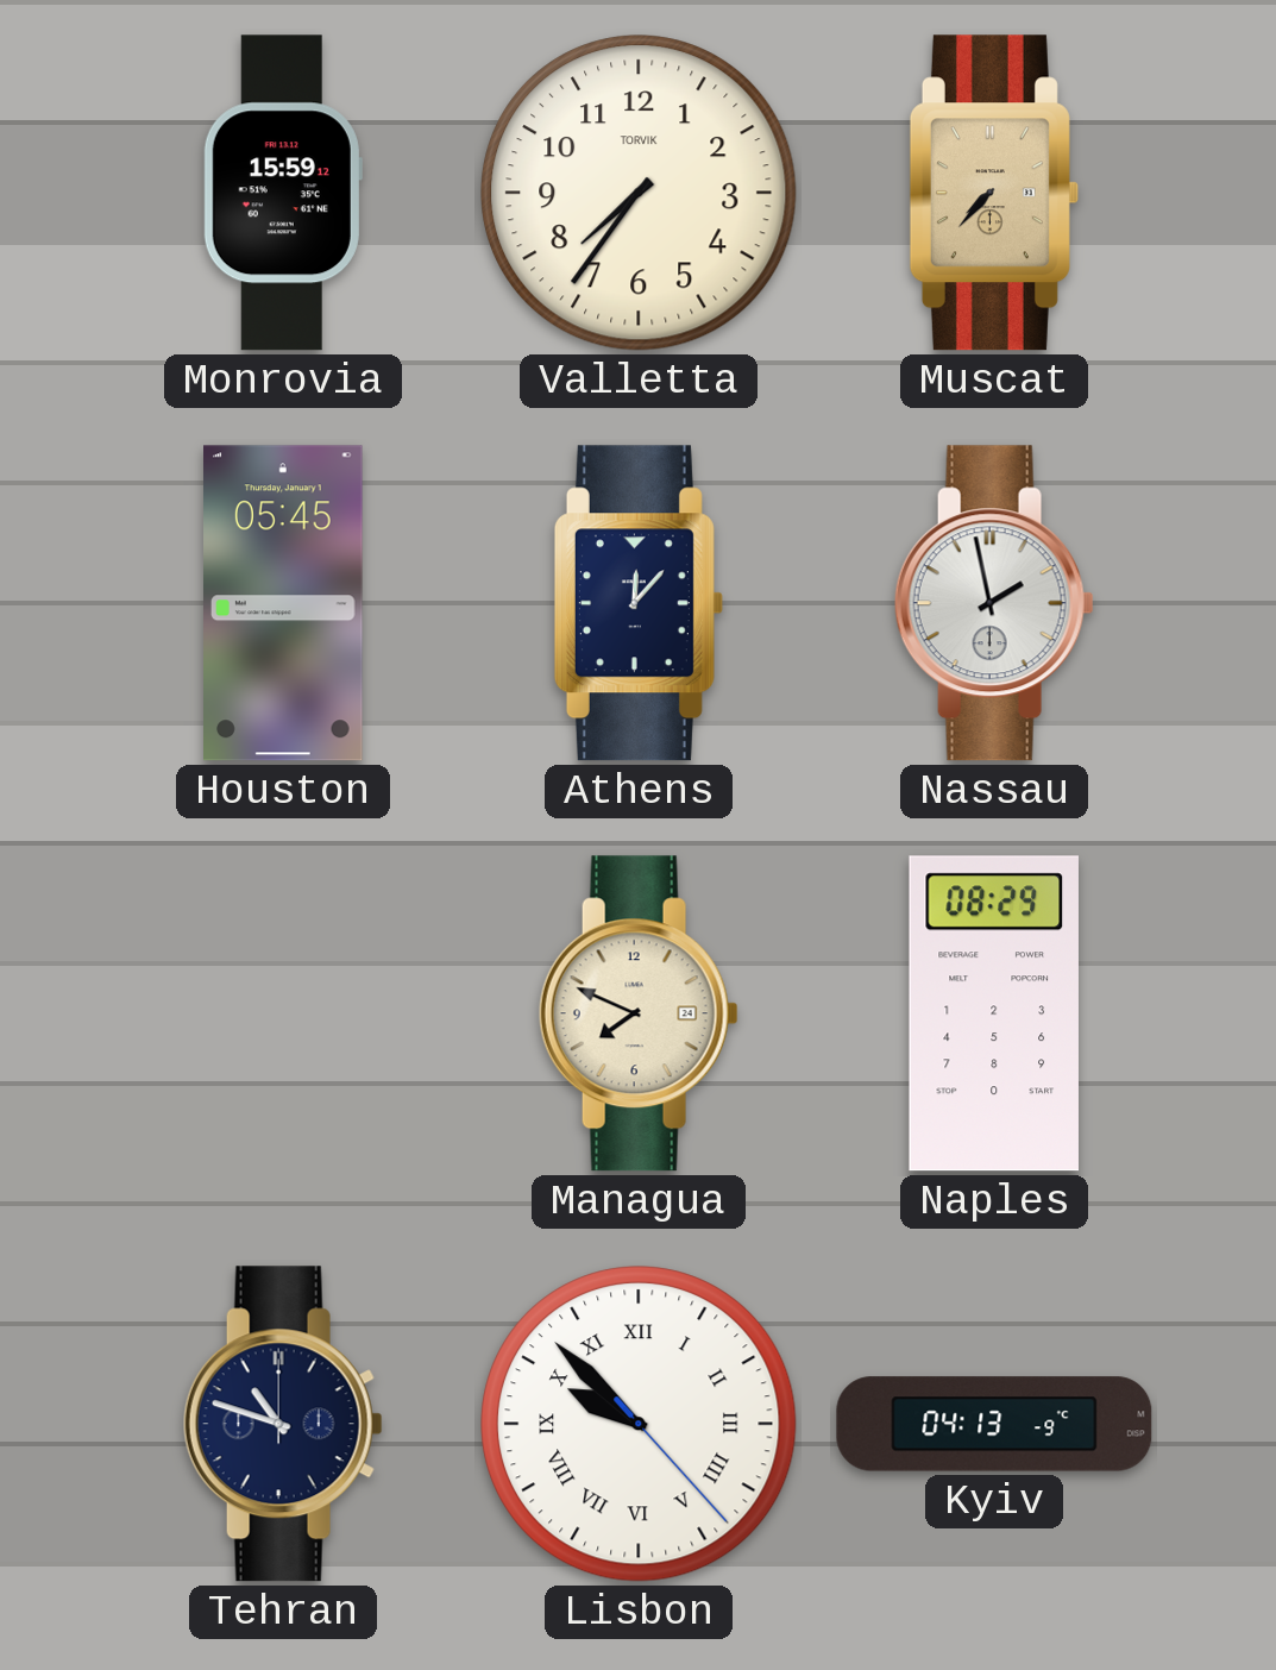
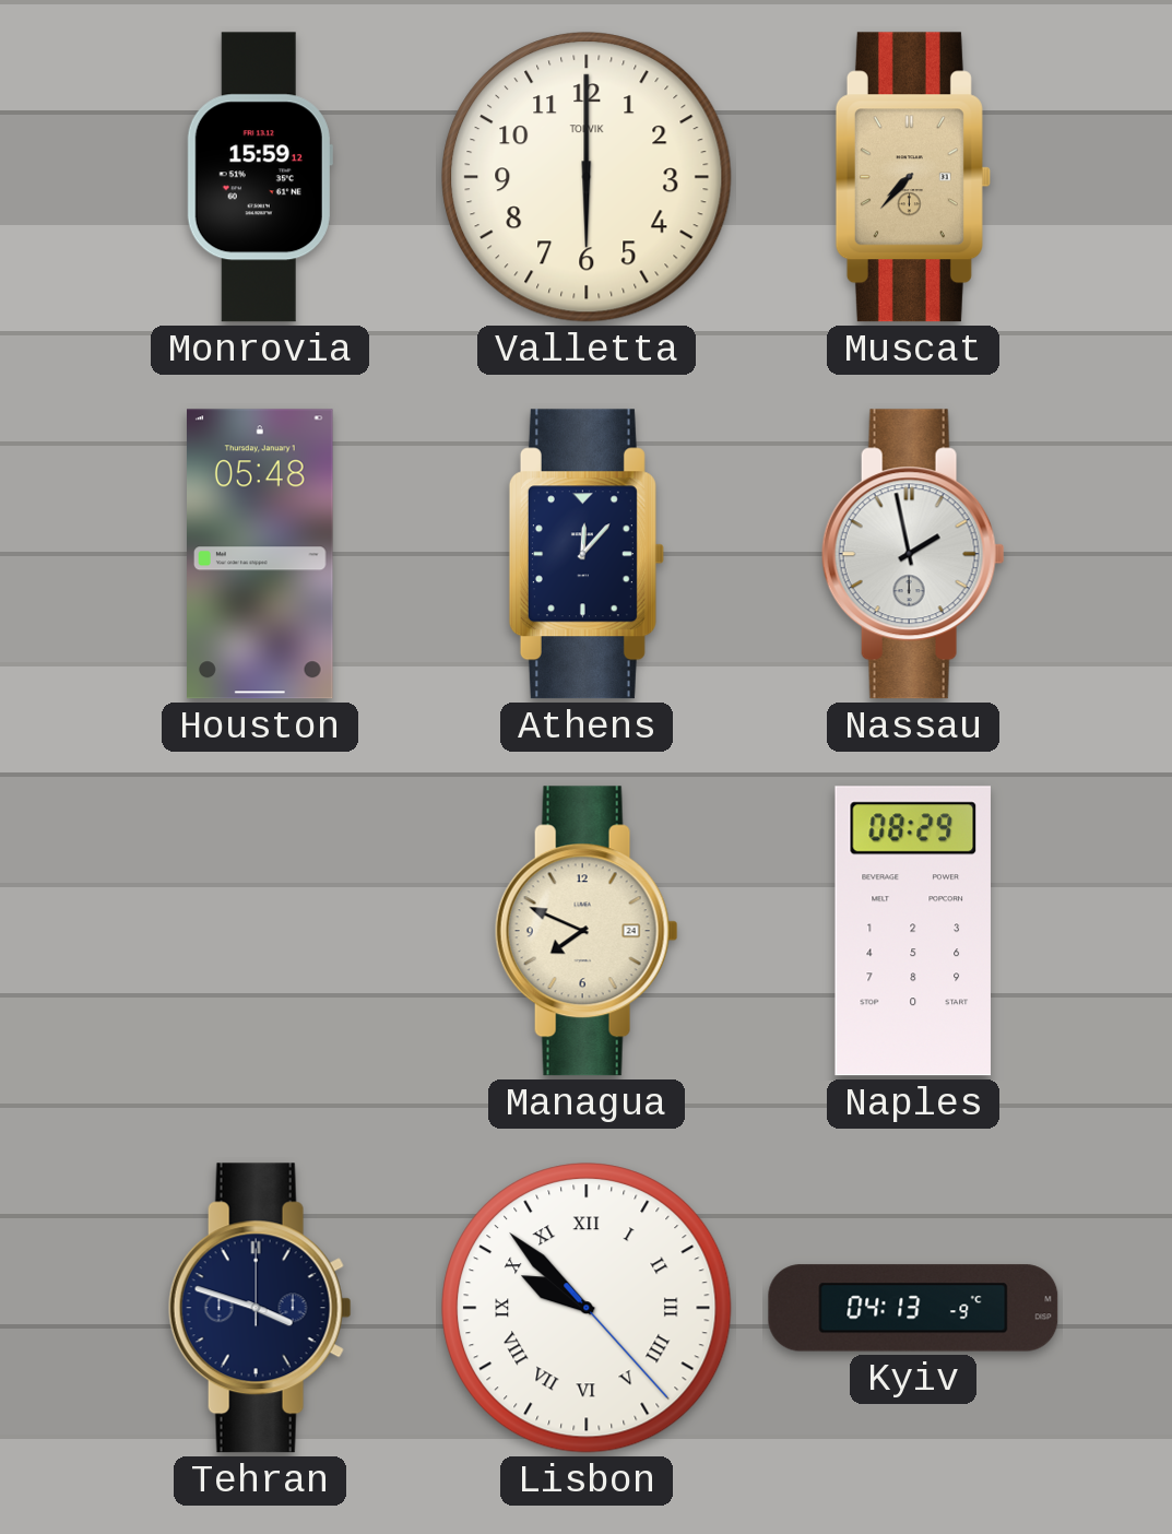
Valletta: 7:36 -> 6:00
Houston: 05:45 -> 05:48
Tehran: 10:48 -> 3:48
